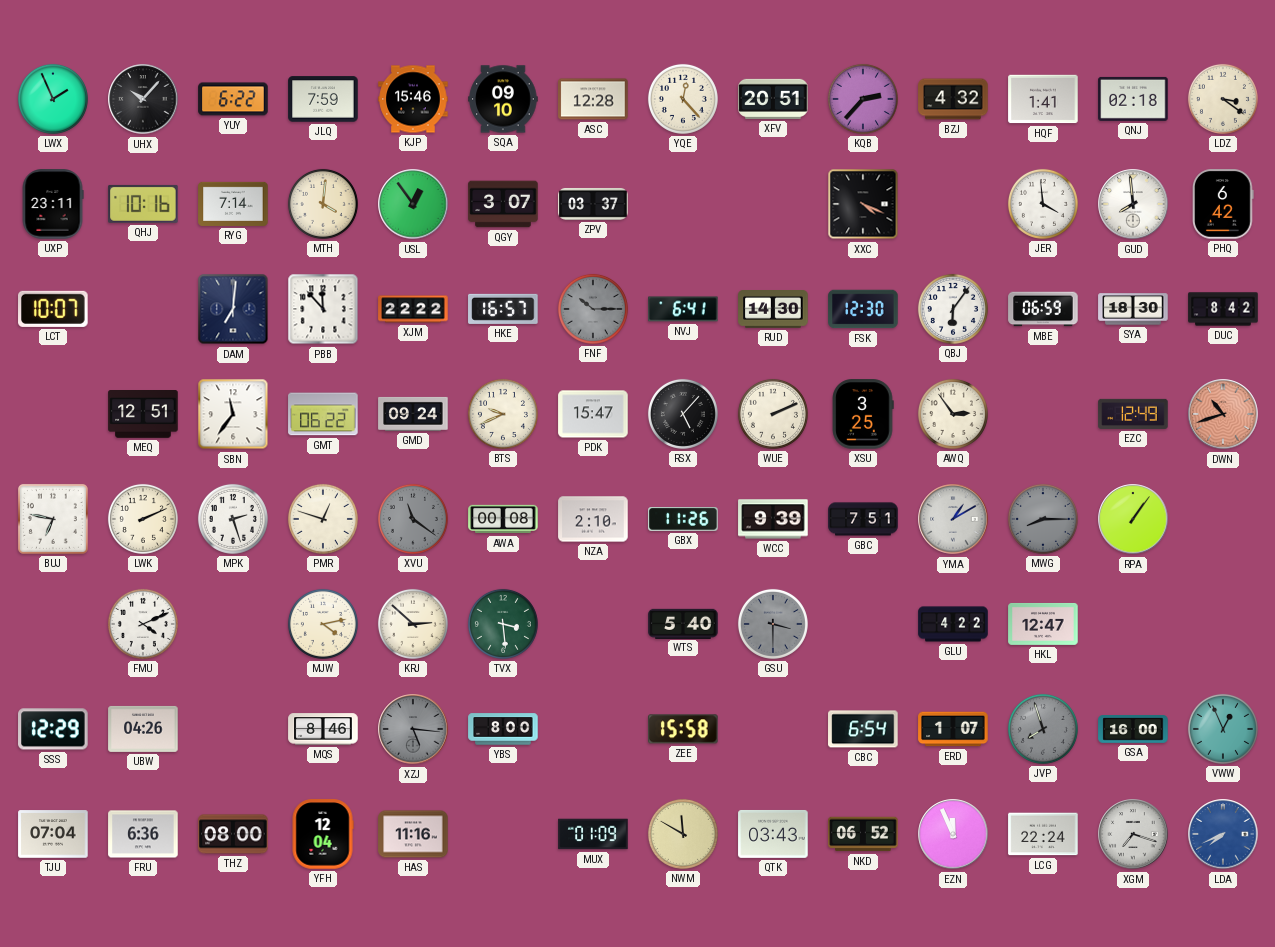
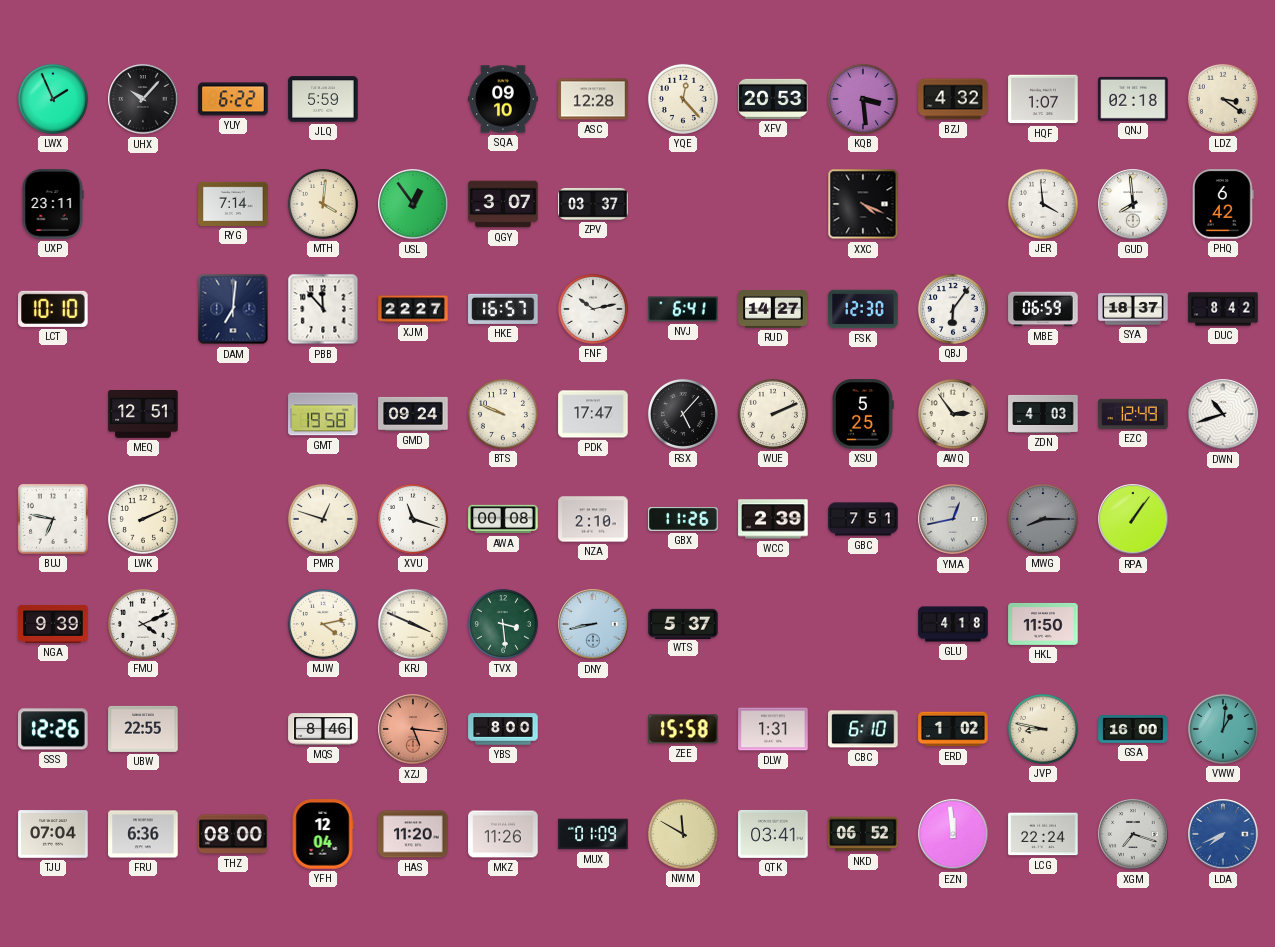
JLQ: 7:59 -> 5:59
KJP: 15:46 -> none
XFV: 20:51 -> 20:53
KQB: 2:37 -> 3:29
HQF: 1:41 -> 1:07
QHJ: 10:16 -> none
LCT: 10:07 -> 10:10
XJM: 22:22 -> 22:27
FNF: 10:15 -> 10:13
FNF dial: grey -> white
RUD: 14:30 -> 14:27
SYA: 18:30 -> 18:37
SBN: 11:36 -> none
GMT: 06:22 -> 19:58
BTS: 9:41 -> 9:49
PDK: 15:47 -> 17:47
XSU: 3:25 -> 5:25
ZDN: none -> 4:03
DWN dial: salmon -> white
MPK: 2:27 -> none
XVU: 11:21 -> 11:18
XVU dial: grey -> white
WCC: 9:39 -> 2:39
YMA: 1:10 -> 12:43
NGA: none -> 9:39
KRJ: 2:52 -> 3:49
DNY: none -> 8:43
WTS: 5:40 -> 5:37
GSU: 3:30 -> none
GLU: 4:22 -> 4:18
HKL: 12:47 -> 11:50
SSS: 12:29 -> 12:26
UBW: 04:26 -> 22:55
XZJ dial: grey -> salmon
DLW: none -> 1:31
CBC: 6:54 -> 6:10
ERD: 1:07 -> 1:02
JVP: 7:57 -> 8:47
JVP dial: grey -> cream
VWW: 12:56 -> 1:01
HAS: 11:16 -> 11:20
MKZ: none -> 11:26
QTK: 03:43 -> 03:41
EZN: 11:56 -> 11:59
